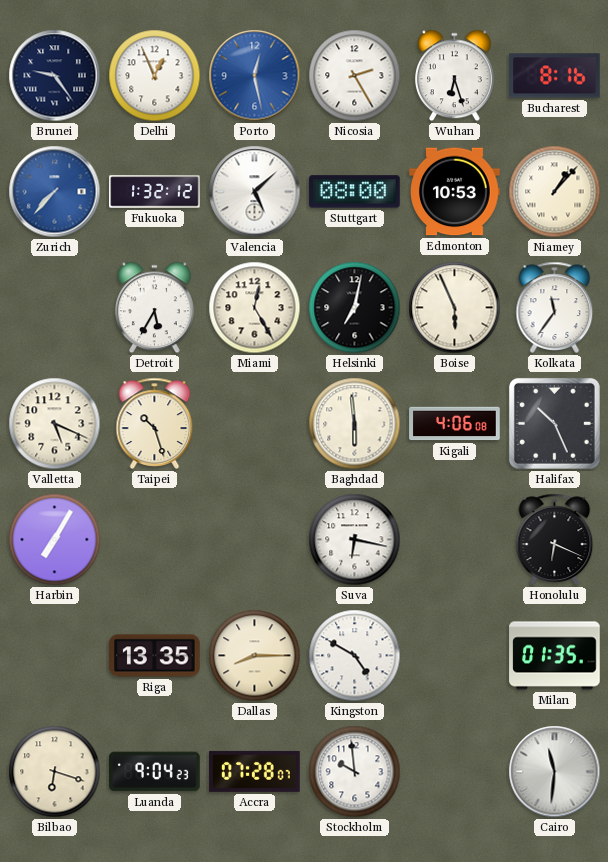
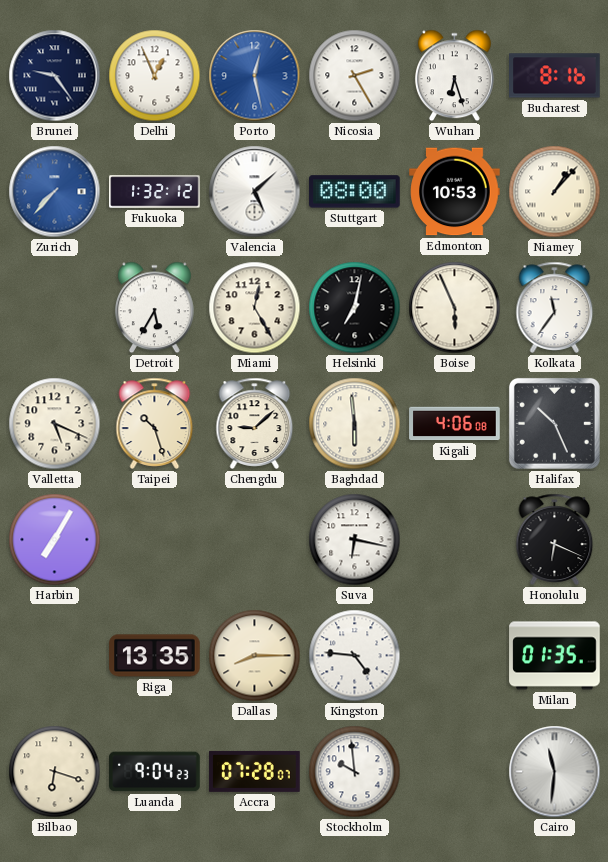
Chengdu: none -> 9:08
Kingston: 4:50 -> 4:46
